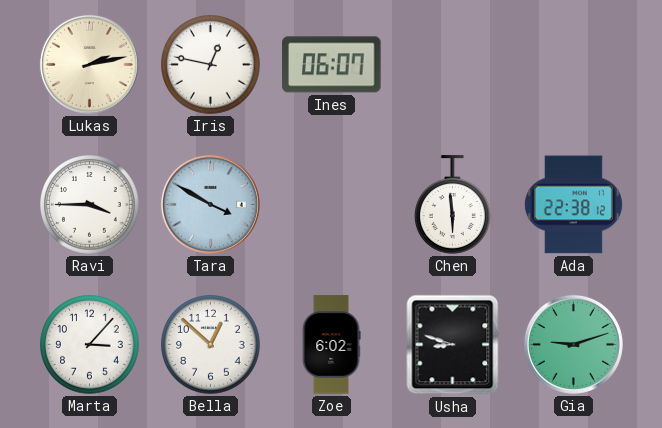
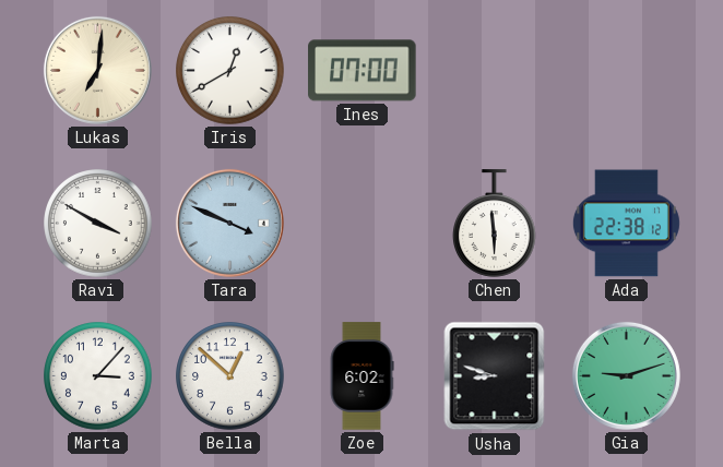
Lukas: 2:13 -> 7:01
Iris: 12:47 -> 12:40
Ines: 06:07 -> 07:00
Ravi: 3:45 -> 3:50
Tara: 3:50 -> 3:49
